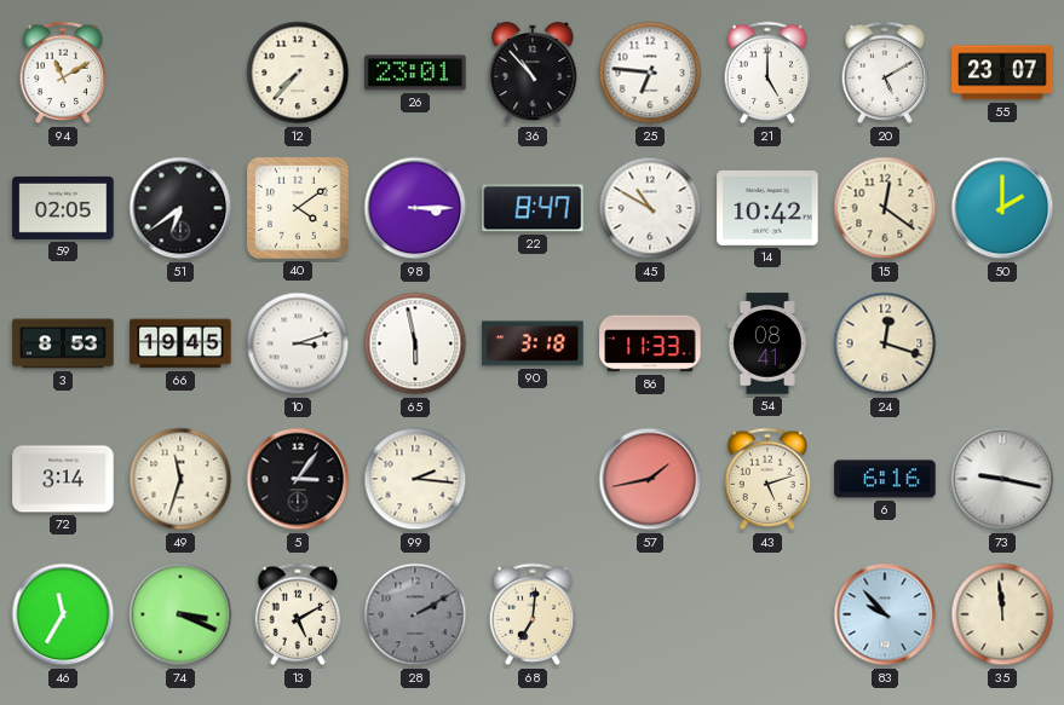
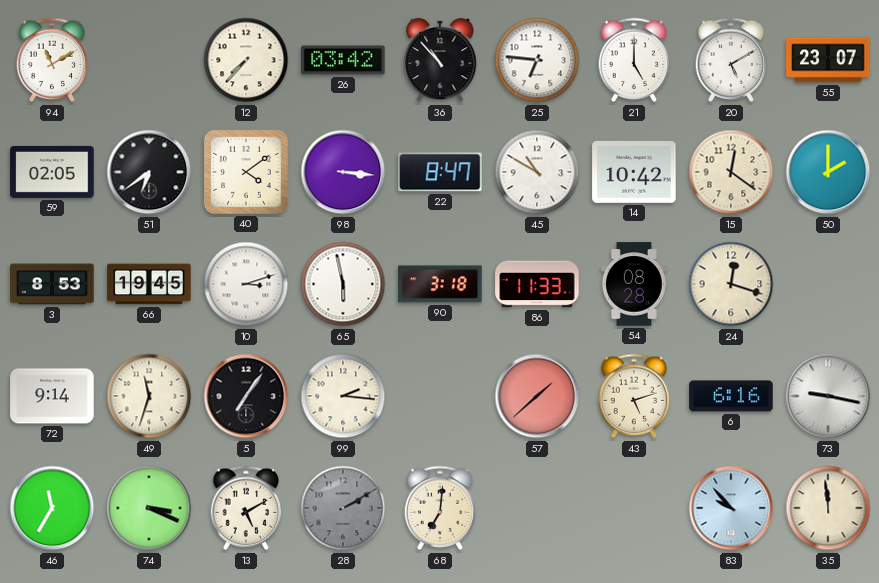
26: 23:01 -> 03:42
98: 3:15 -> 3:16
54: 08:41 -> 08:28
72: 3:14 -> 9:14
5: 3:06 -> 7:06
57: 1:43 -> 1:38
